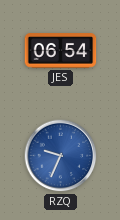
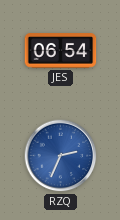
RZQ: 9:34 -> 2:34
